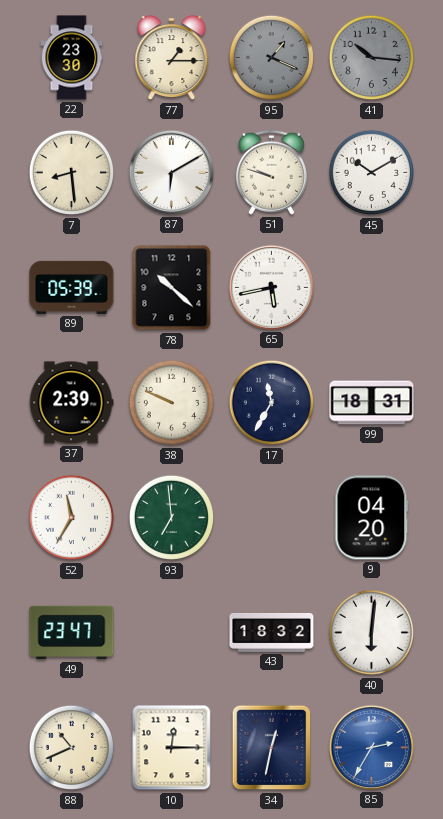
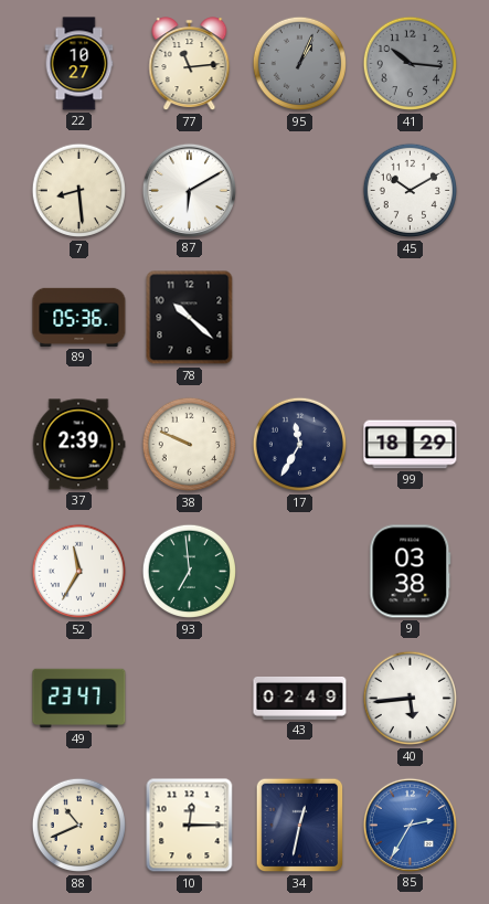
22: 23:30 -> 10:27
77: 1:15 -> 11:14
95: 1:19 -> 1:04
51: 9:48 -> none
89: 05:39 -> 05:36
65: 5:43 -> none
99: 18:31 -> 18:29
9: 04:20 -> 03:38
43: 18:32 -> 02:49
40: 6:01 -> 5:44
